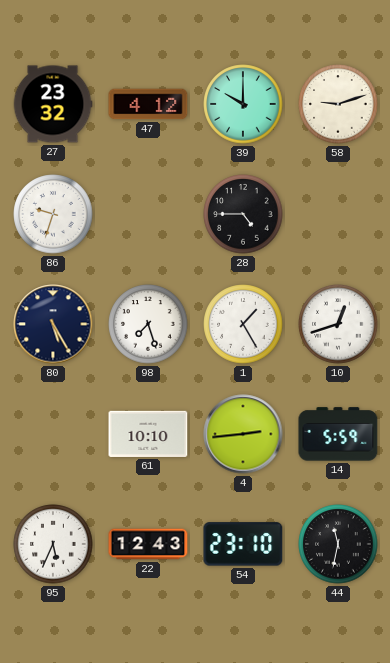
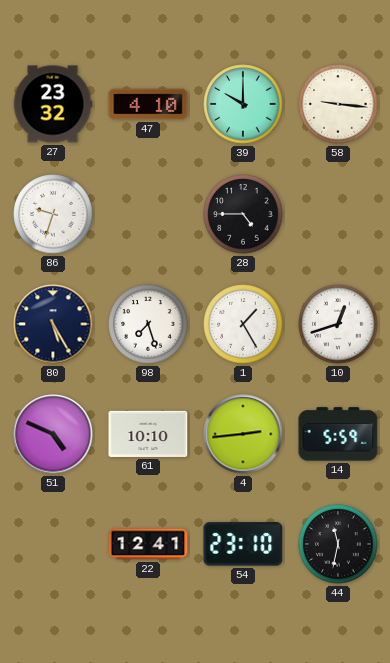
47: 4:12 -> 4:10
58: 9:12 -> 9:16
51: none -> 4:49
95: 5:34 -> none
22: 12:43 -> 12:41
